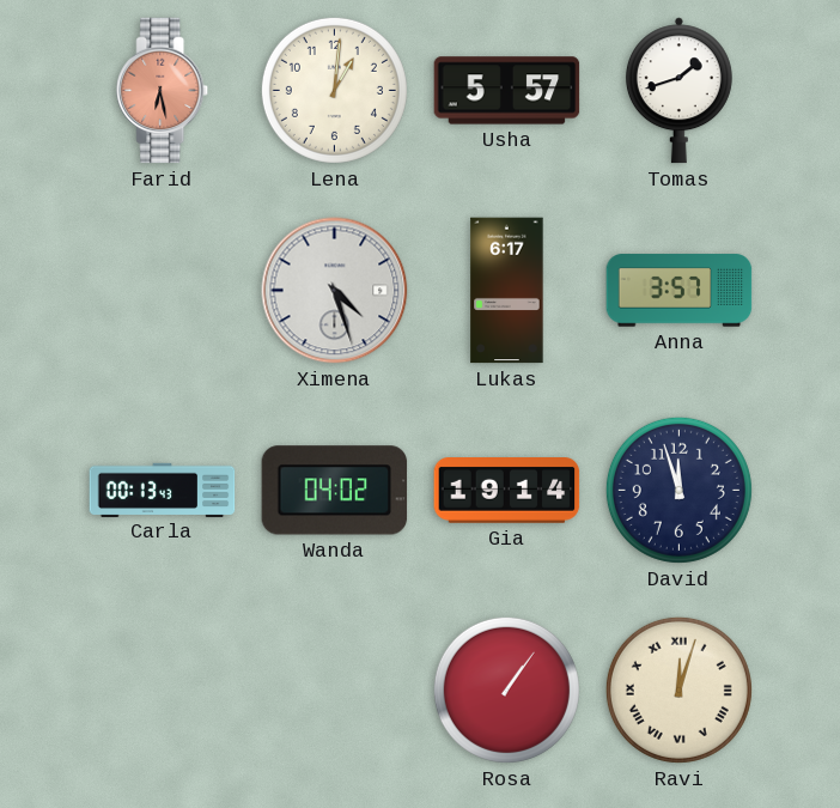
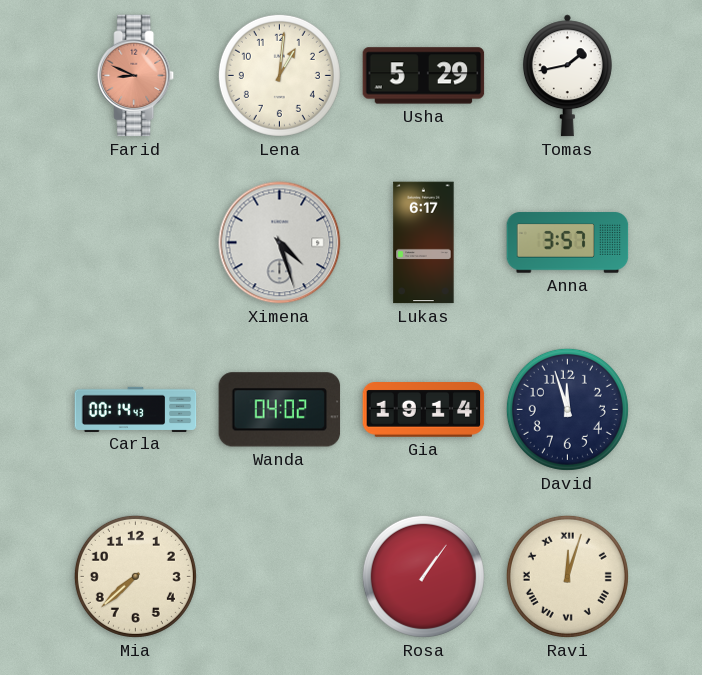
Farid: 6:28 -> 8:49
Usha: 5:57 -> 5:29
Tomas: 1:42 -> 1:43
Carla: 00:13 -> 00:14
Mia: none -> 7:38
